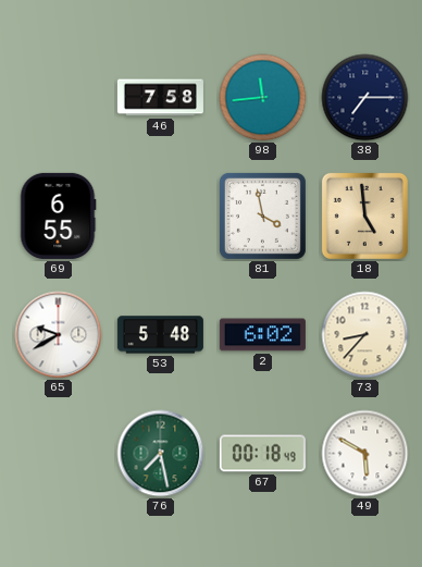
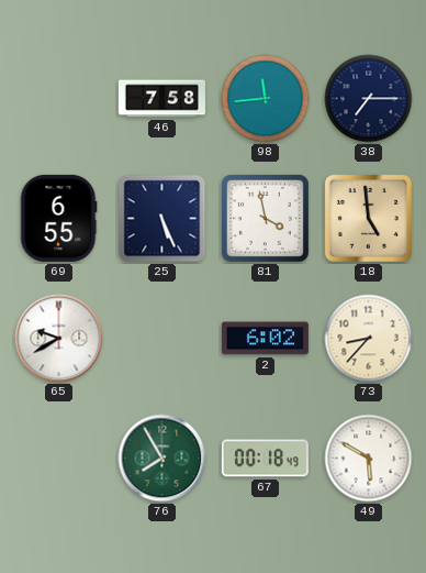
25: none -> 5:26
53: 5:48 -> none
76: 7:28 -> 7:55
